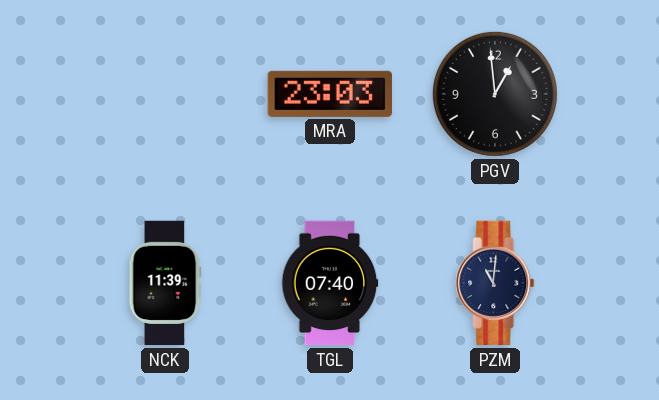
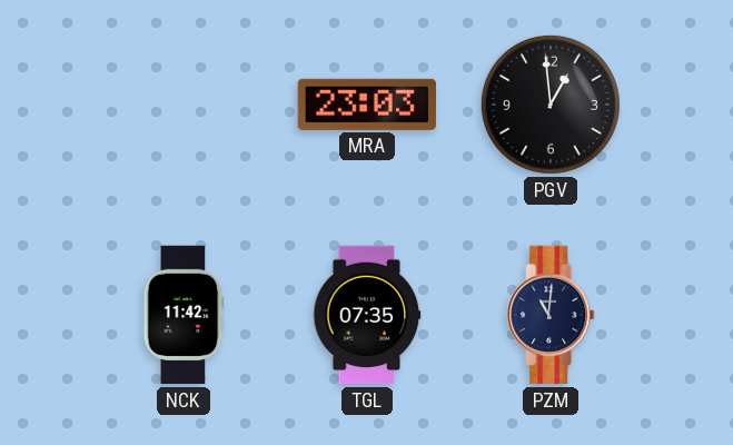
NCK: 11:39 -> 11:42
TGL: 07:40 -> 07:35
